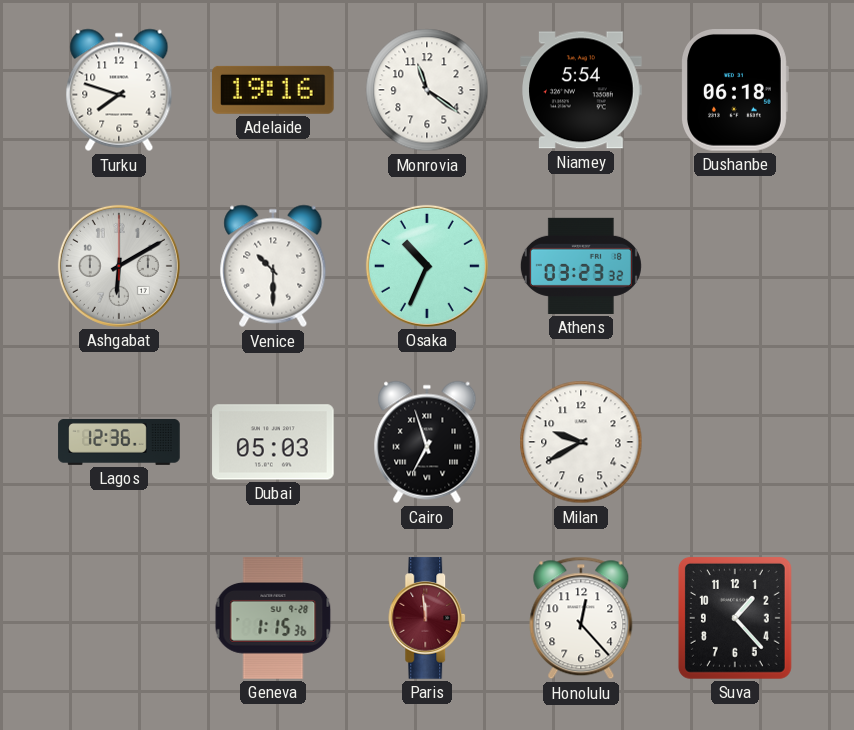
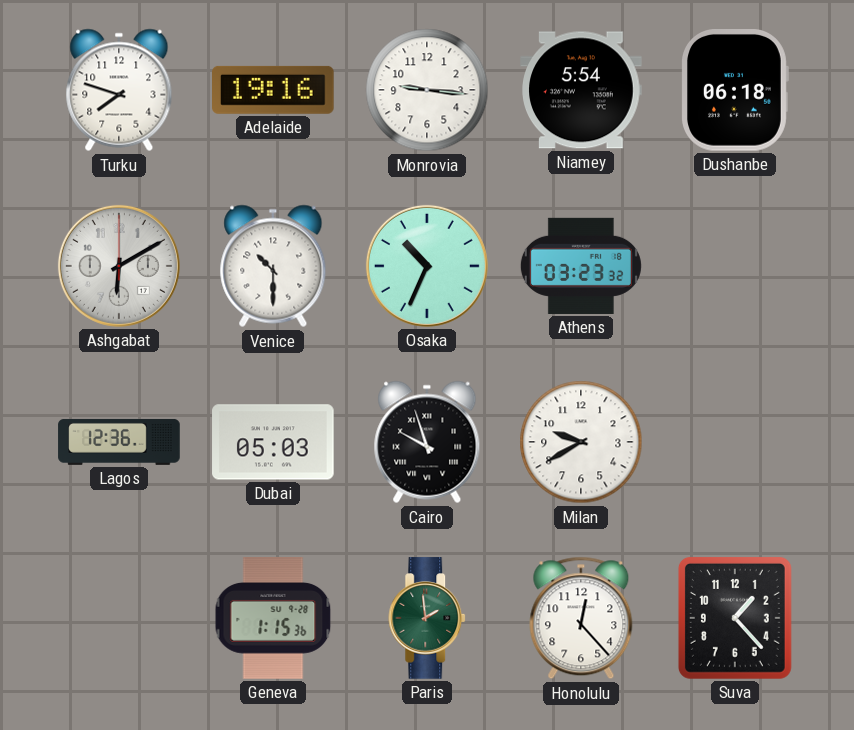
Monrovia: 11:21 -> 9:16
Cairo: 6:57 -> 9:57
Paris: 11:59 -> 1:59
Paris dial: burgundy -> green
